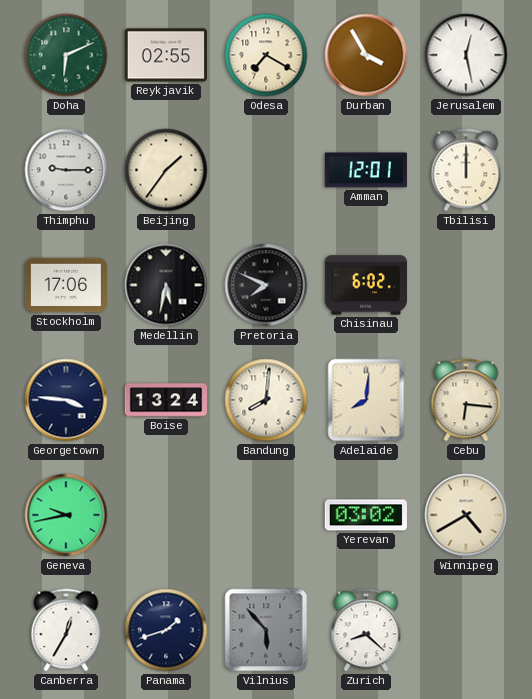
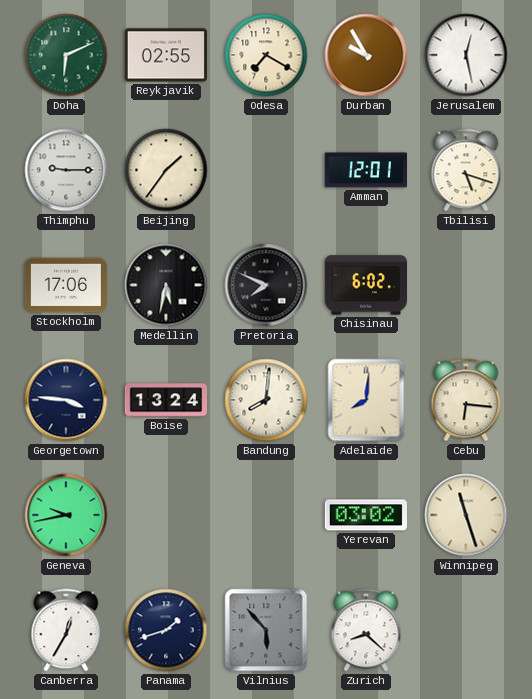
Durban: 3:55 -> 9:55
Tbilisi: 12:00 -> 5:18
Winnipeg: 4:40 -> 11:27
